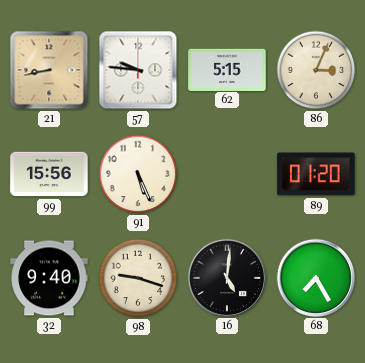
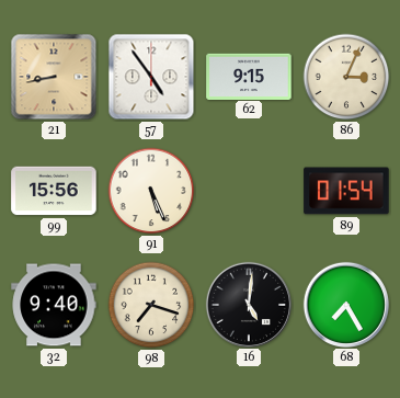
57: 9:46 -> 4:54
62: 5:15 -> 9:15
89: 01:20 -> 01:54
98: 9:18 -> 7:18
